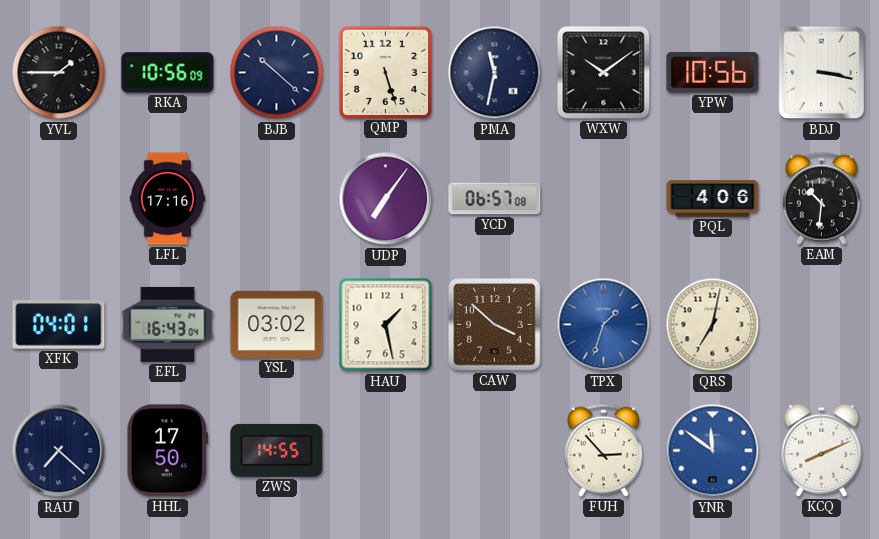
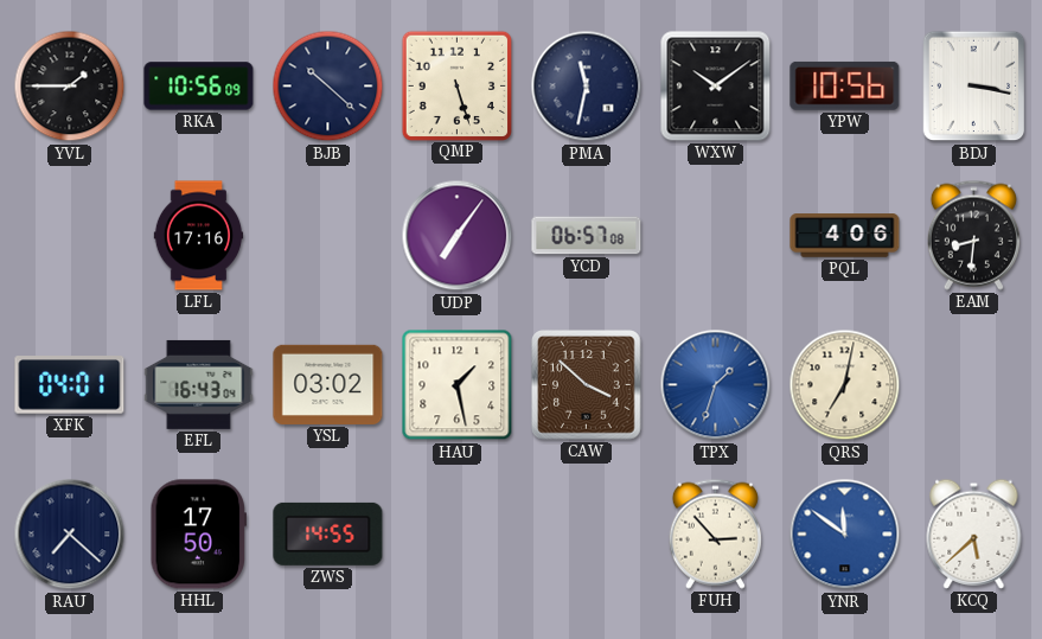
EAM: 10:31 -> 8:31
KCQ: 8:11 -> 5:38
